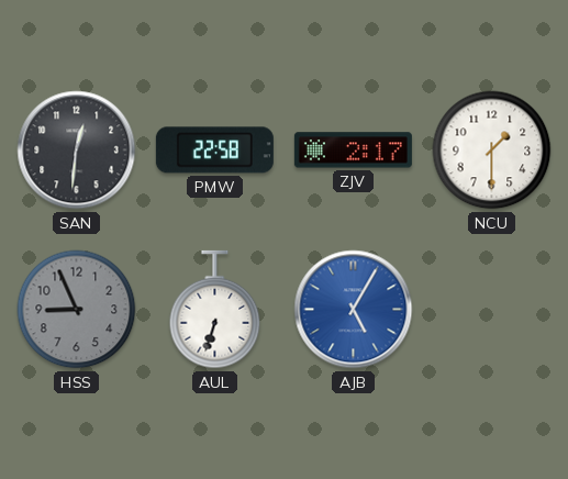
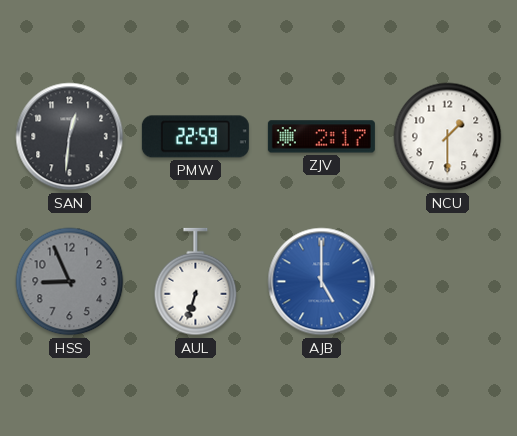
PMW: 22:58 -> 22:59
AJB: 5:05 -> 5:00
